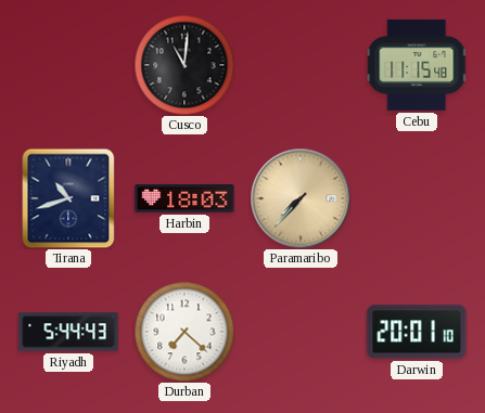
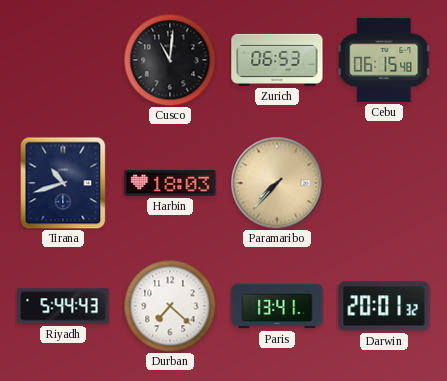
Zurich: none -> 06:53
Cebu: 11:15 -> 06:15
Paris: none -> 13:41
Darwin: 20:01:10 -> 20:01:32
